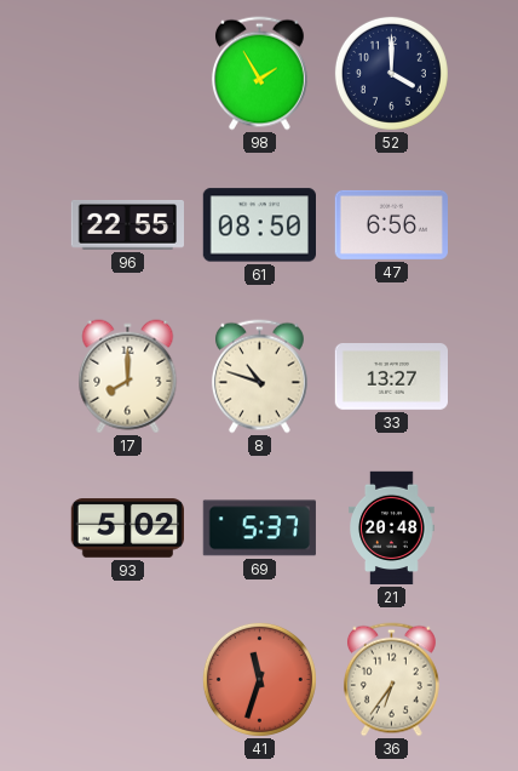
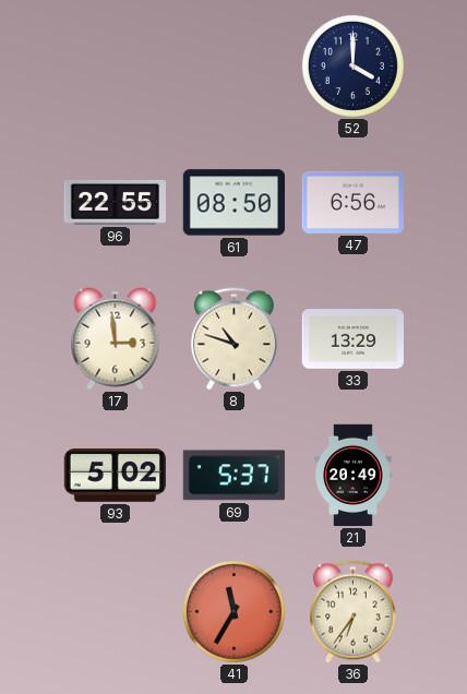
98: 1:55 -> none
17: 8:00 -> 2:59
33: 13:27 -> 13:29
21: 20:48 -> 20:49
41: 11:33 -> 11:35
